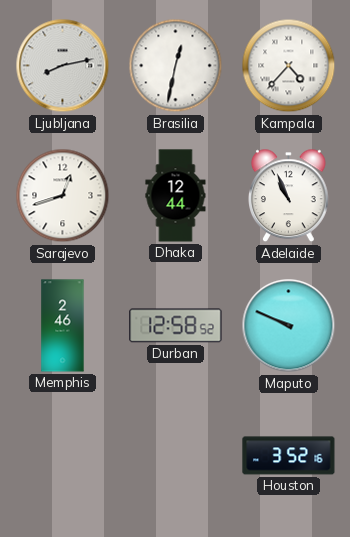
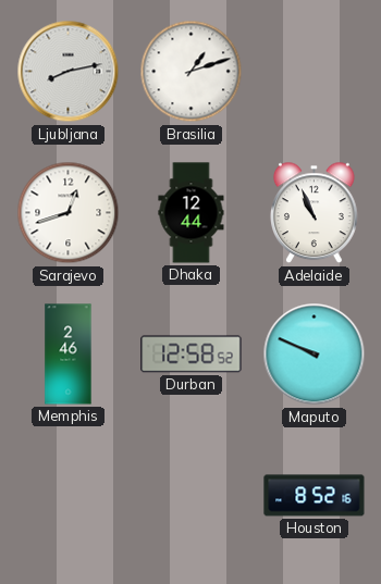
Brasilia: 12:32 -> 1:12
Kampala: 4:37 -> none
Houston: 3:52 -> 8:52
